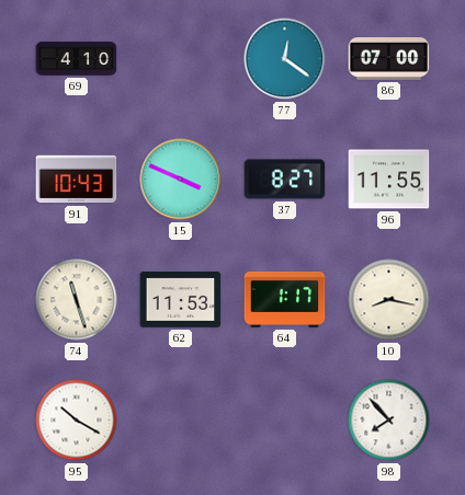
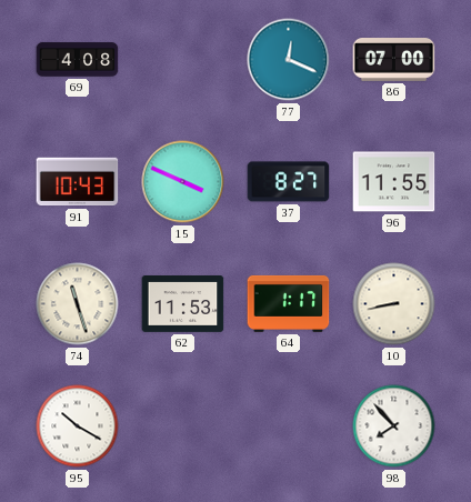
69: 4:10 -> 4:08
77: 12:21 -> 12:19
10: 8:17 -> 8:43
